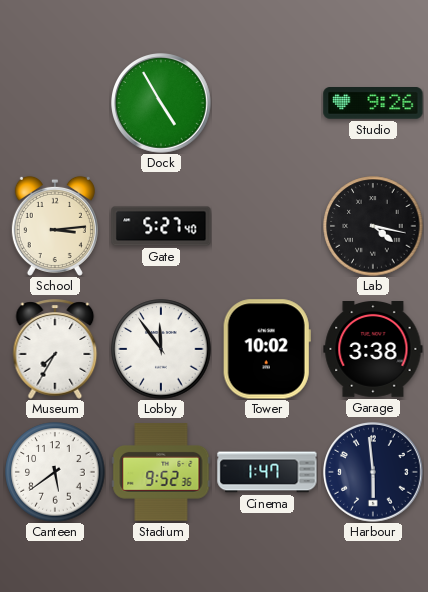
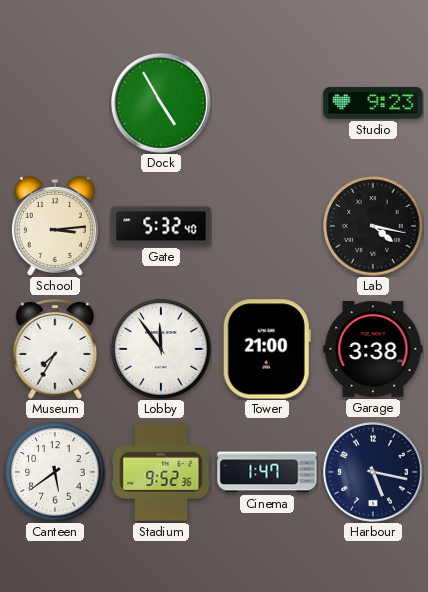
Studio: 9:26 -> 9:23
Gate: 5:27 -> 5:32
Tower: 10:02 -> 21:00
Harbour: 5:59 -> 5:17
